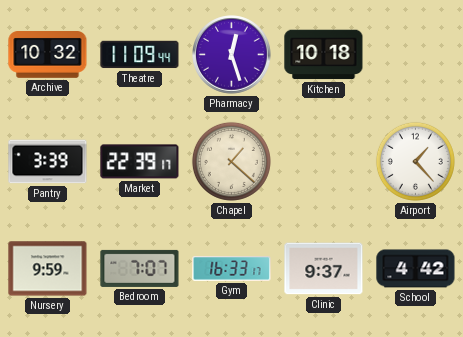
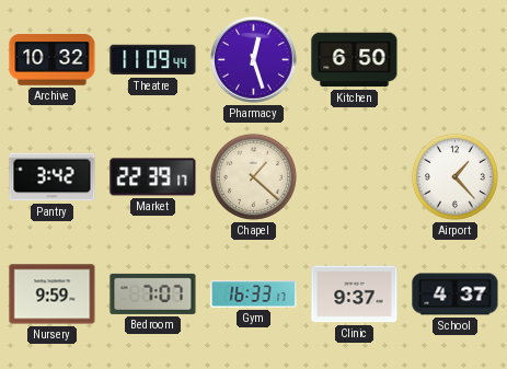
Kitchen: 10:18 -> 6:50
Pantry: 3:39 -> 3:42
School: 4:42 -> 4:37
